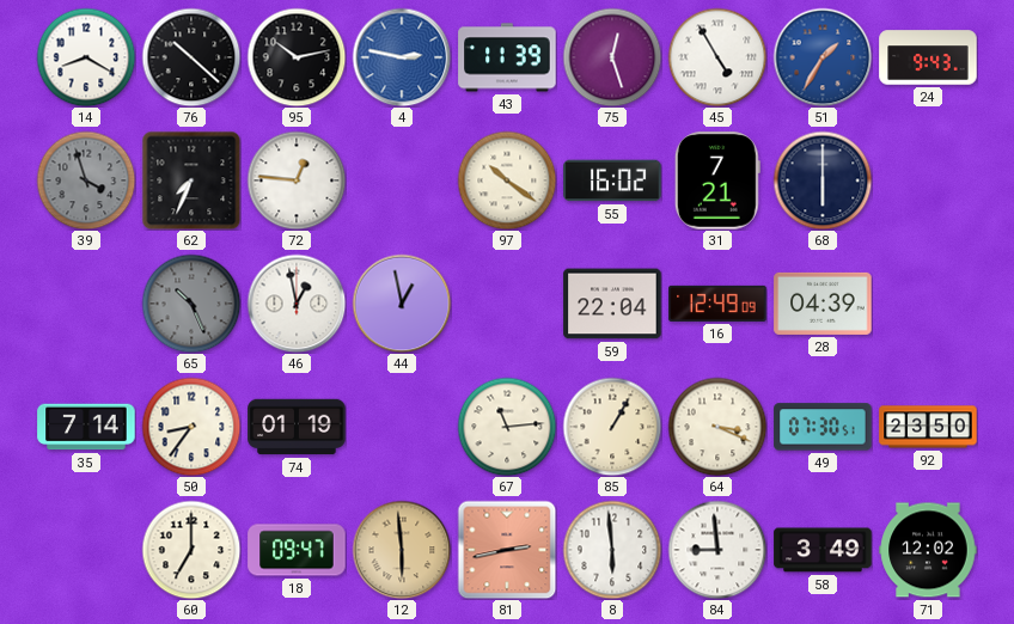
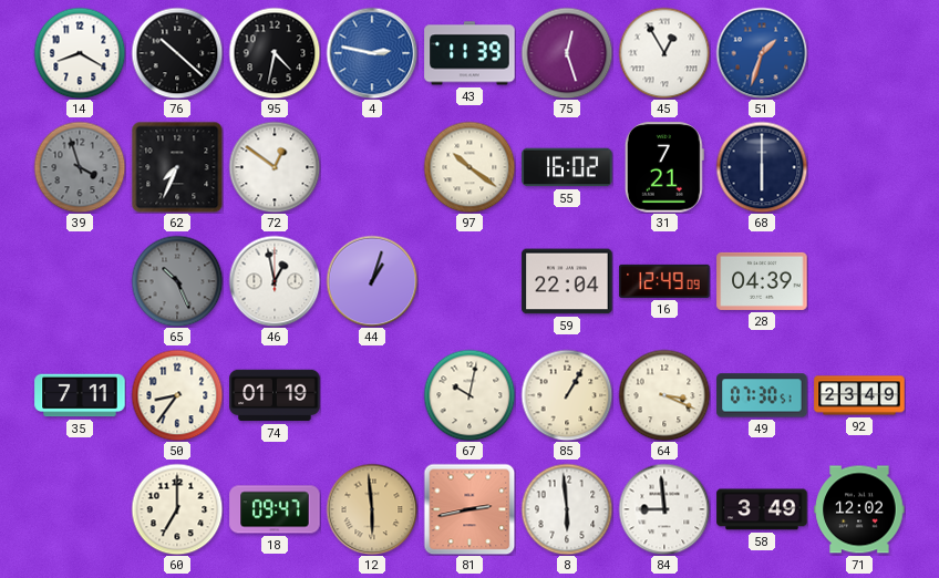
95: 10:13 -> 4:32
45: 4:55 -> 12:55
51: 1:35 -> 1:33
24: 9:43 -> none
72: 12:46 -> 12:51
44: 12:58 -> 1:03
35: 7:14 -> 7:11
67: 11:14 -> 10:02
92: 23:50 -> 23:49
